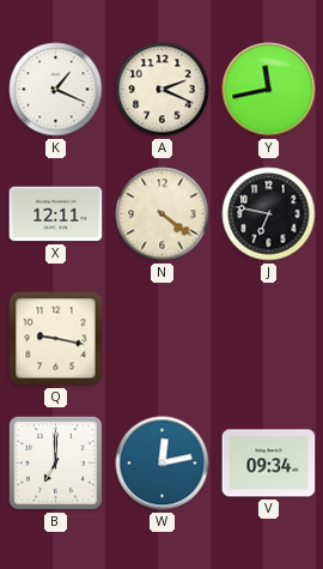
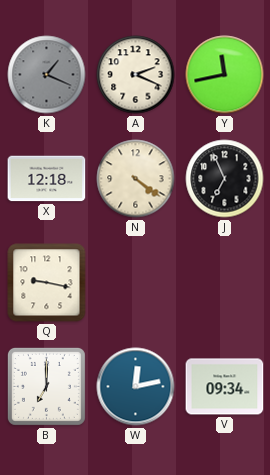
K dial: white -> grey
X: 12:11 -> 12:18
J: 6:47 -> 6:56
